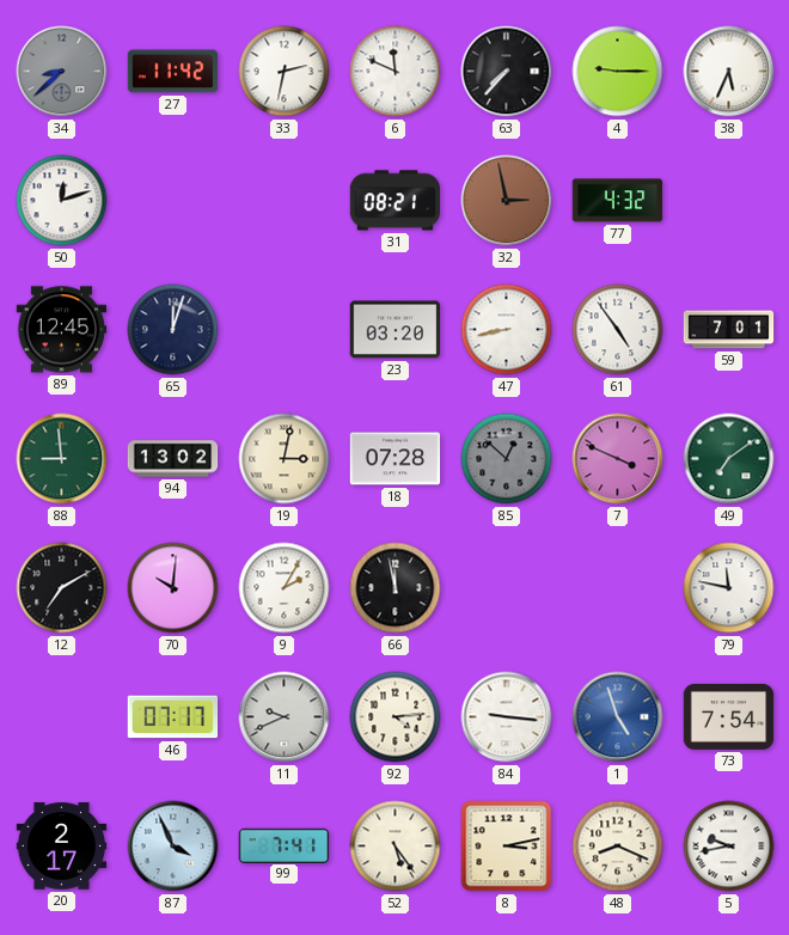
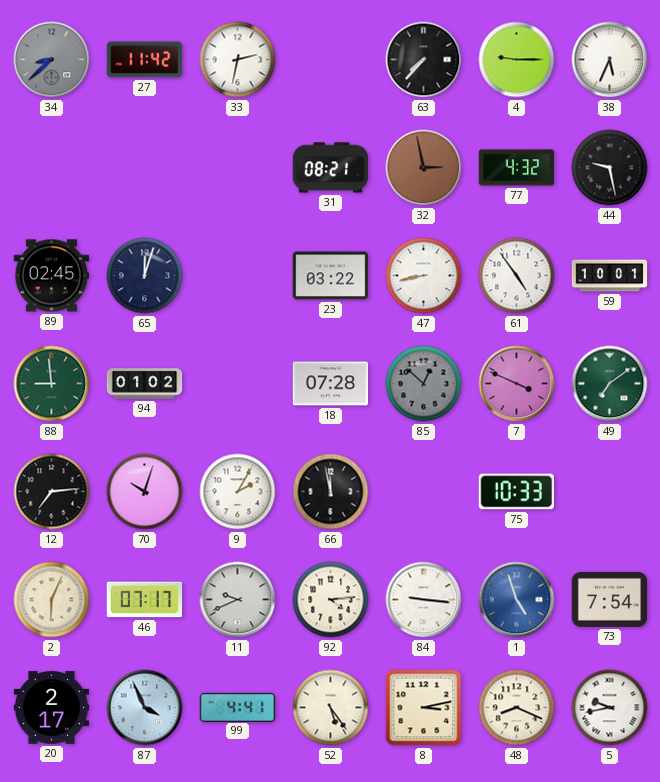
6: 11:49 -> none
50: 12:12 -> none
44: none -> 9:28
89: 12:45 -> 02:45
23: 03:20 -> 03:22
59: 7:01 -> 10:01
94: 13:02 -> 01:02
19: 3:02 -> none
12: 7:10 -> 7:14
70: 10:01 -> 10:03
75: none -> 10:33
79: 11:47 -> none
2: none -> 6:04
99: 7:41 -> 4:41
